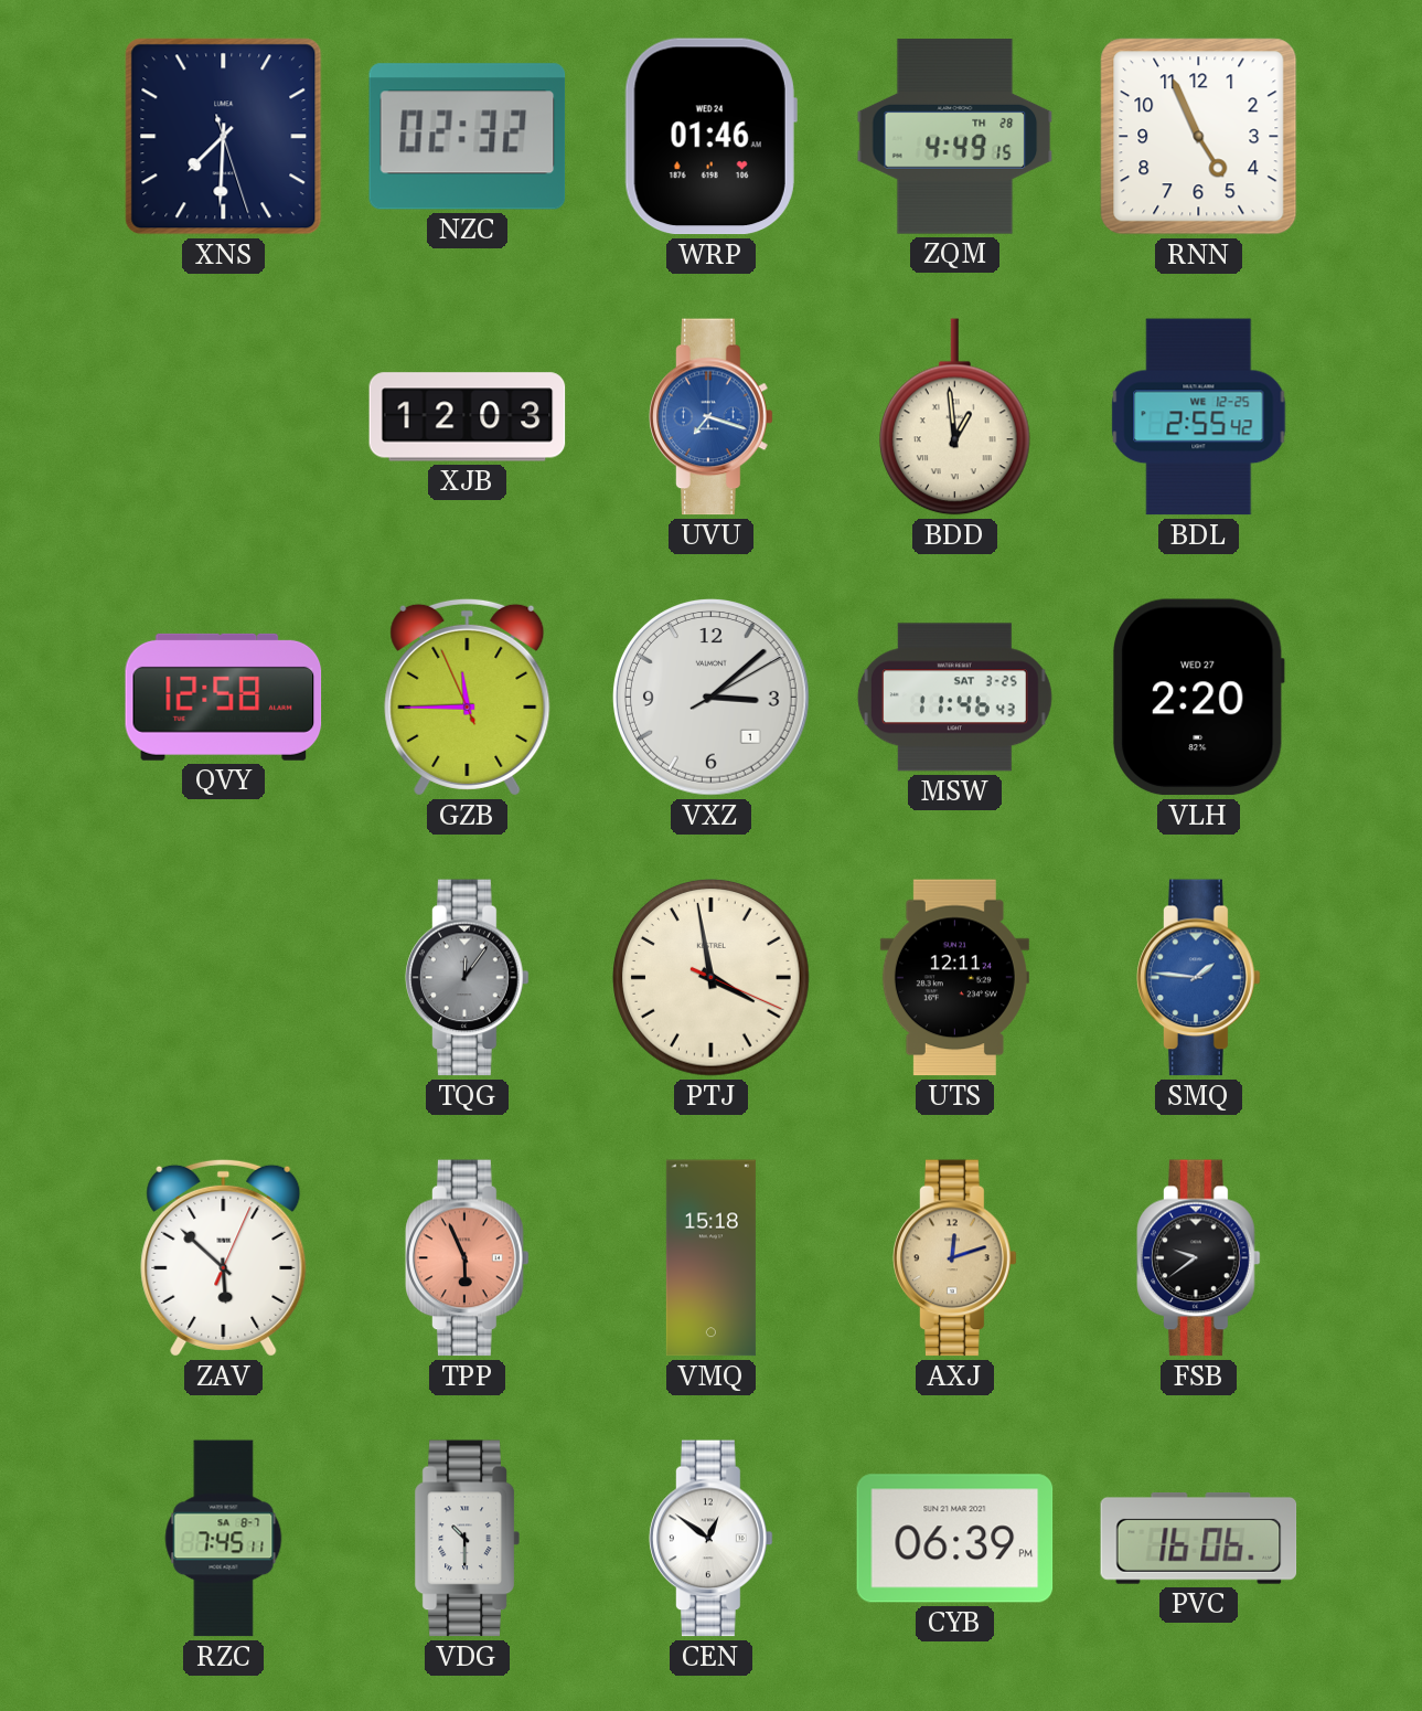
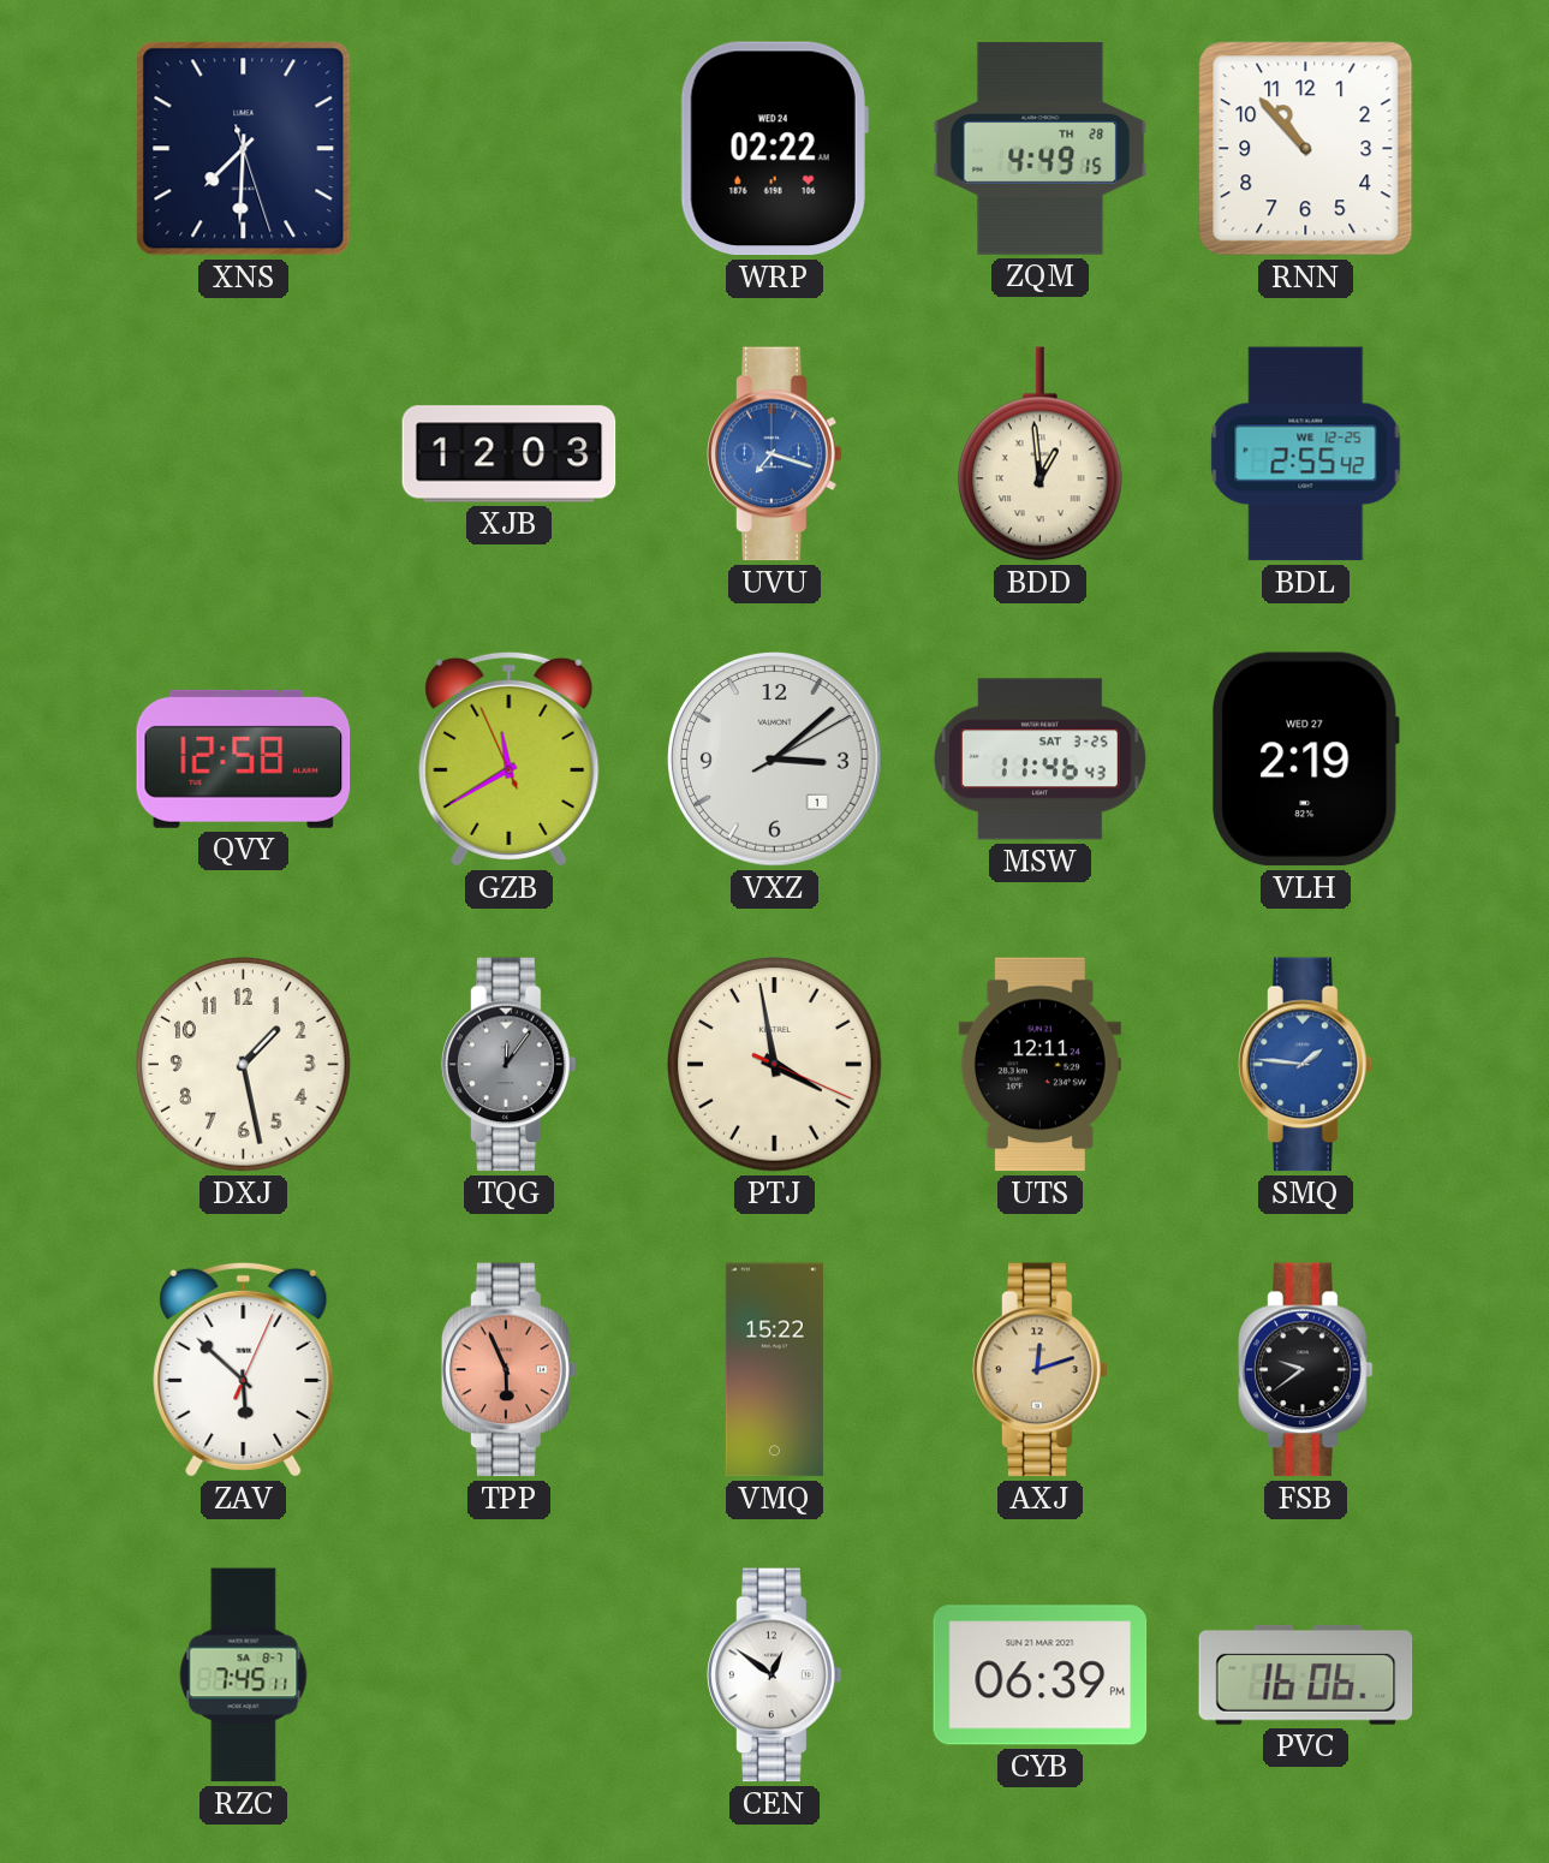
NZC: 02:32 -> none
WRP: 01:46 -> 02:22
RNN: 4:56 -> 10:53
GZB: 11:44 -> 11:39
VLH: 2:20 -> 2:19
DXJ: none -> 1:28
VMQ: 15:18 -> 15:22
VDG: 10:30 -> none
